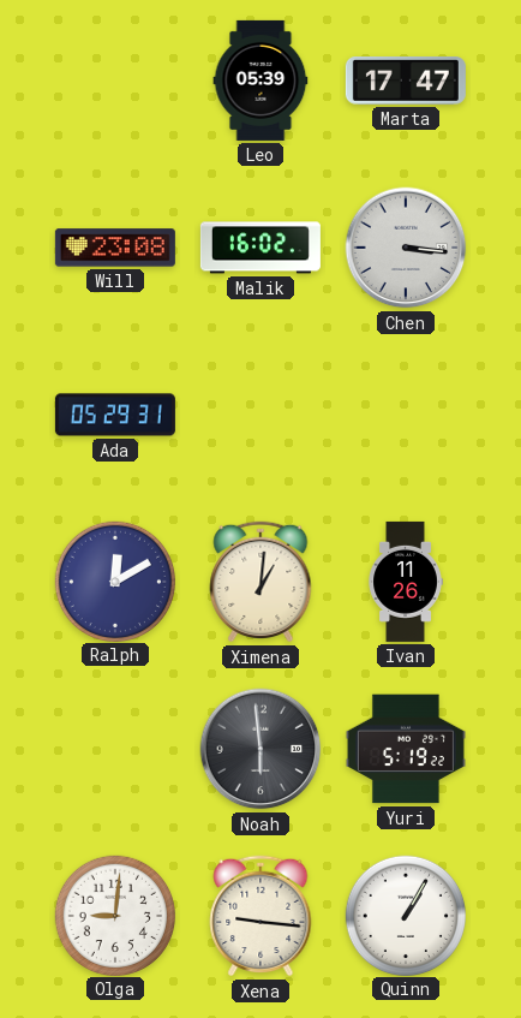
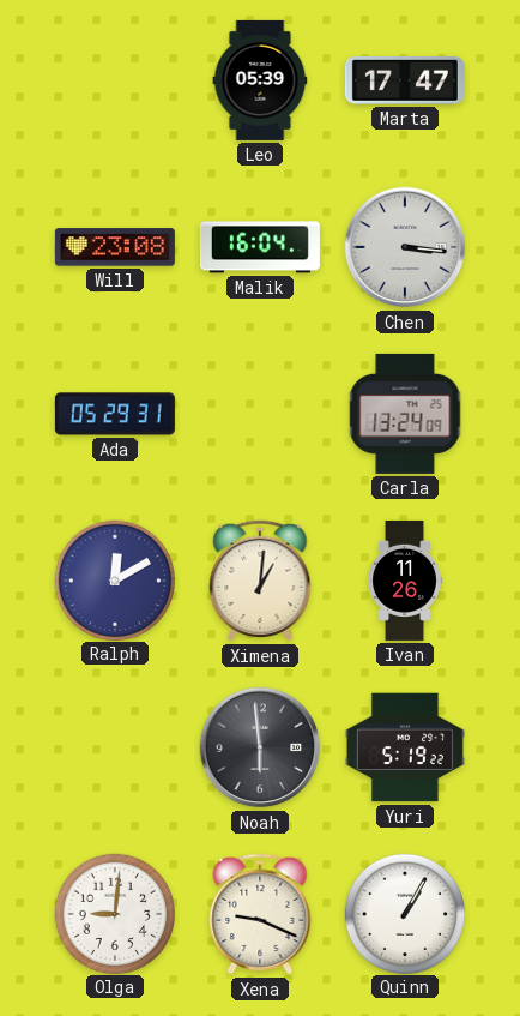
Malik: 16:02 -> 16:04
Carla: none -> 13:24
Xena: 9:16 -> 9:19
